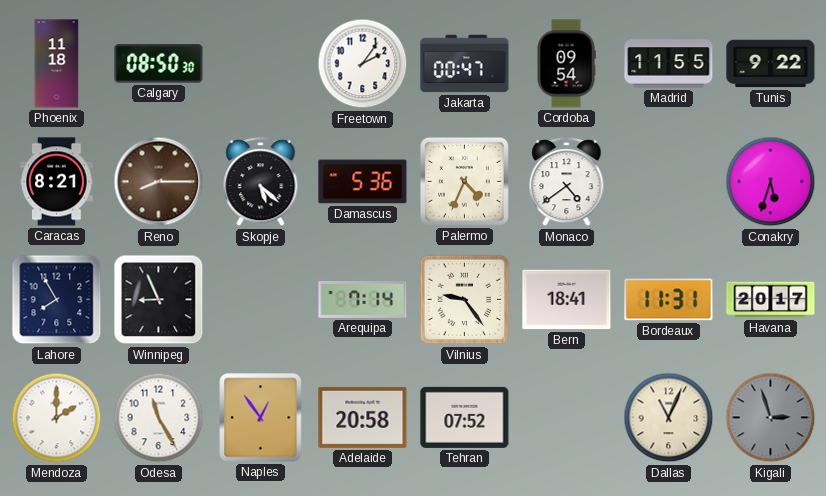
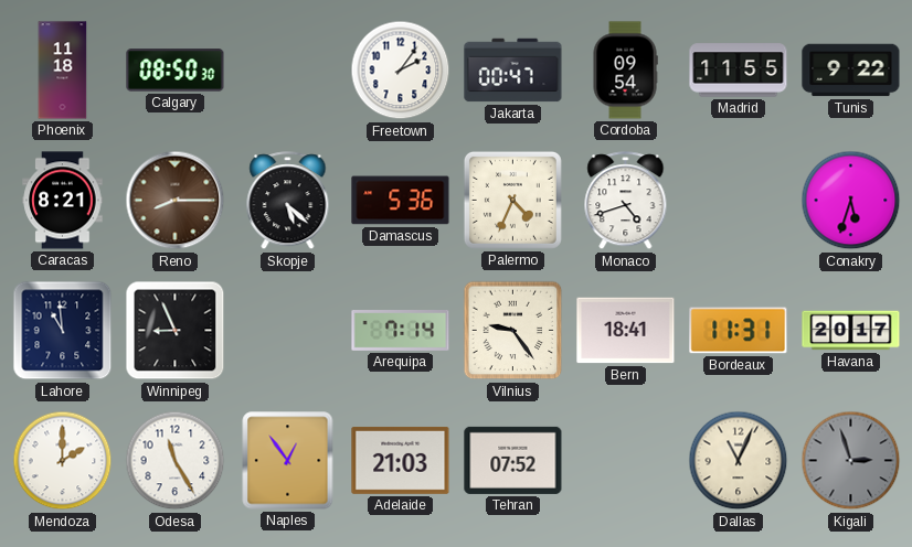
Monaco: 4:39 -> 4:42
Lahore: 7:55 -> 10:59
Adelaide: 20:58 -> 21:03
